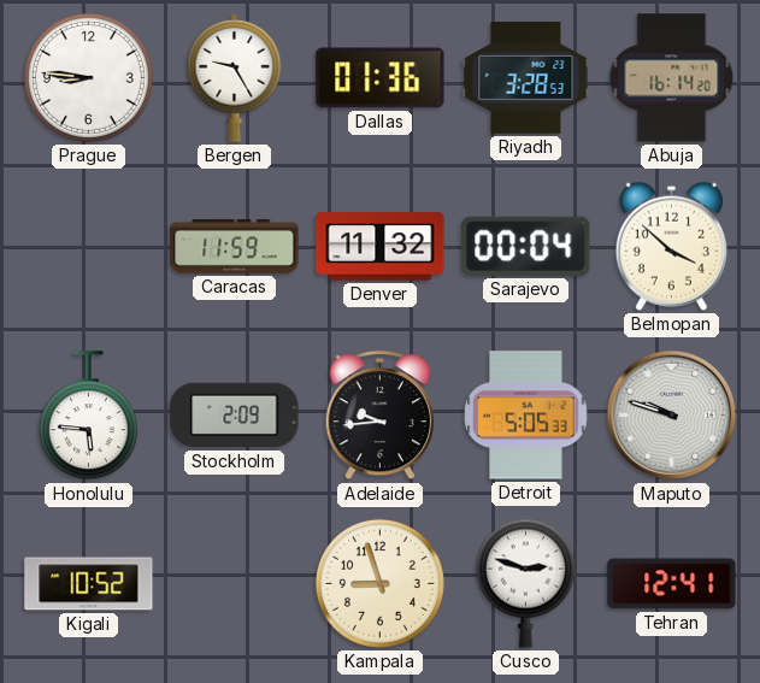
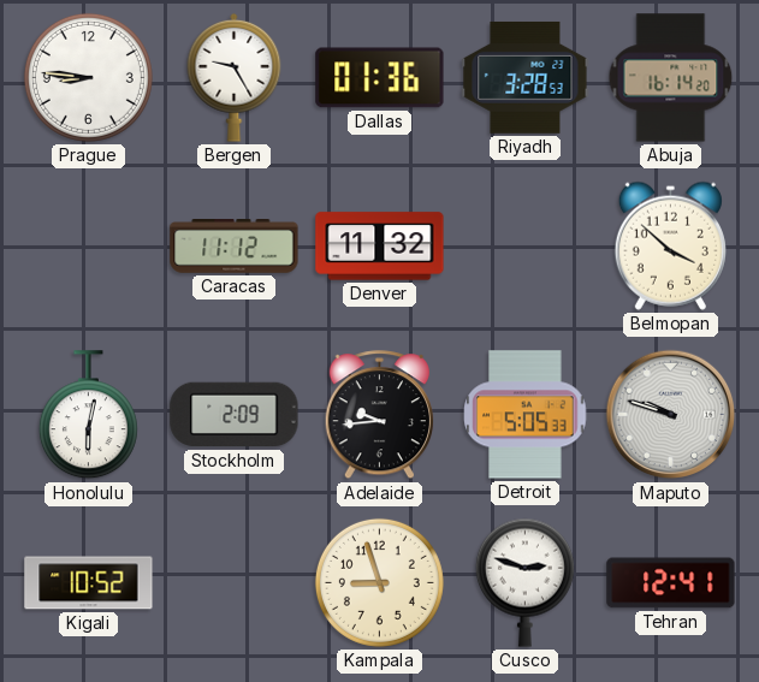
Caracas: 11:59 -> 11:12
Sarajevo: 00:04 -> none
Honolulu: 5:46 -> 6:02
